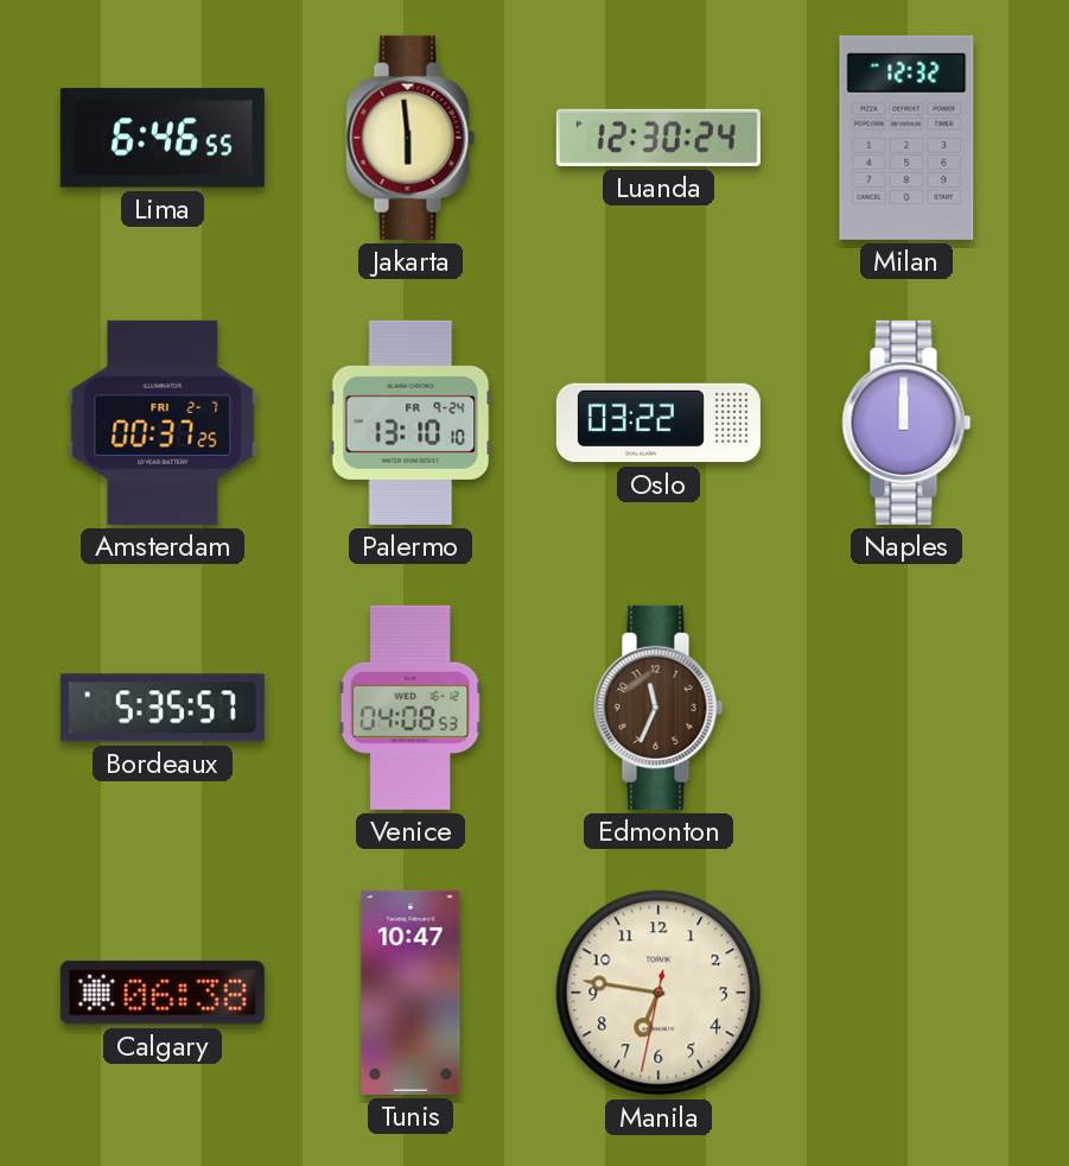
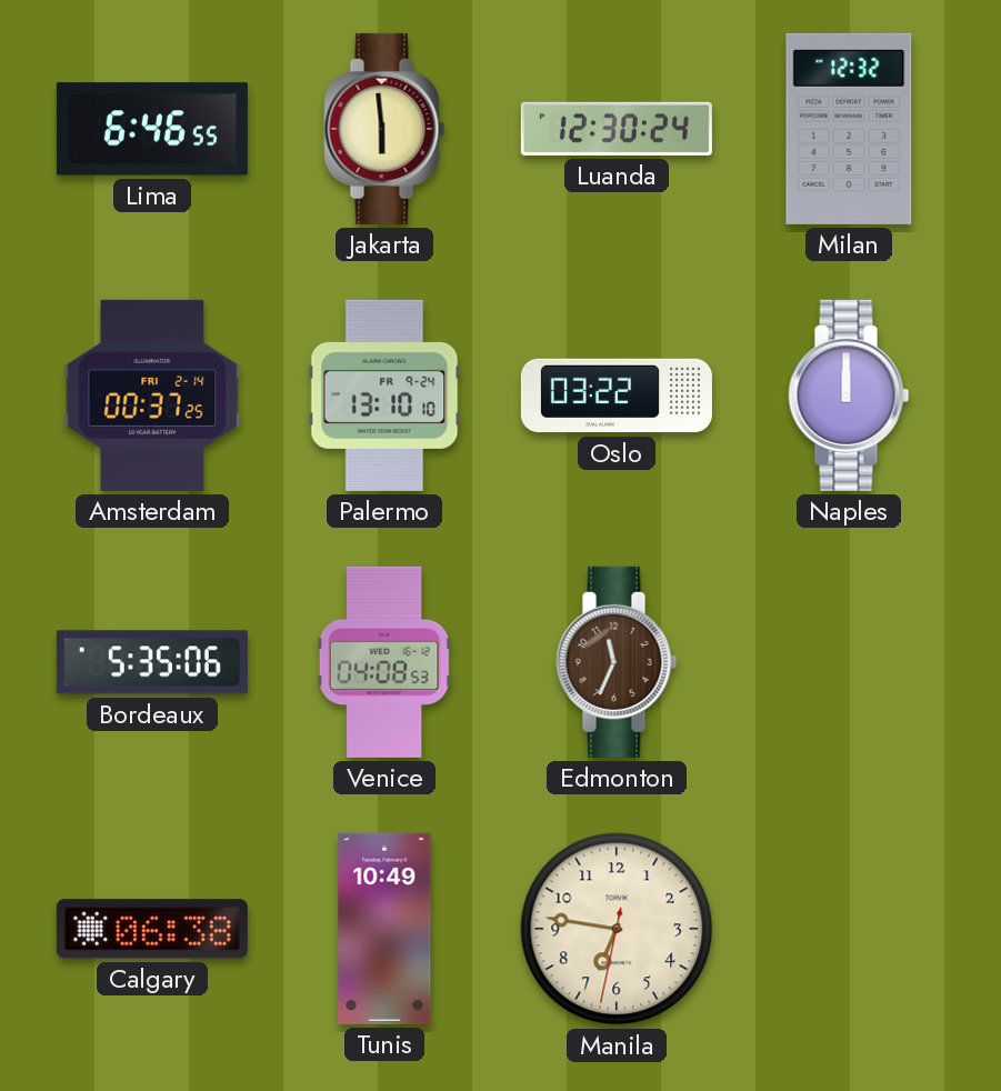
Amsterdam date: FRI 2-7 -> FRI 2-14
Bordeaux: 5:35:57 -> 5:35:06
Tunis: 10:47 -> 10:49
